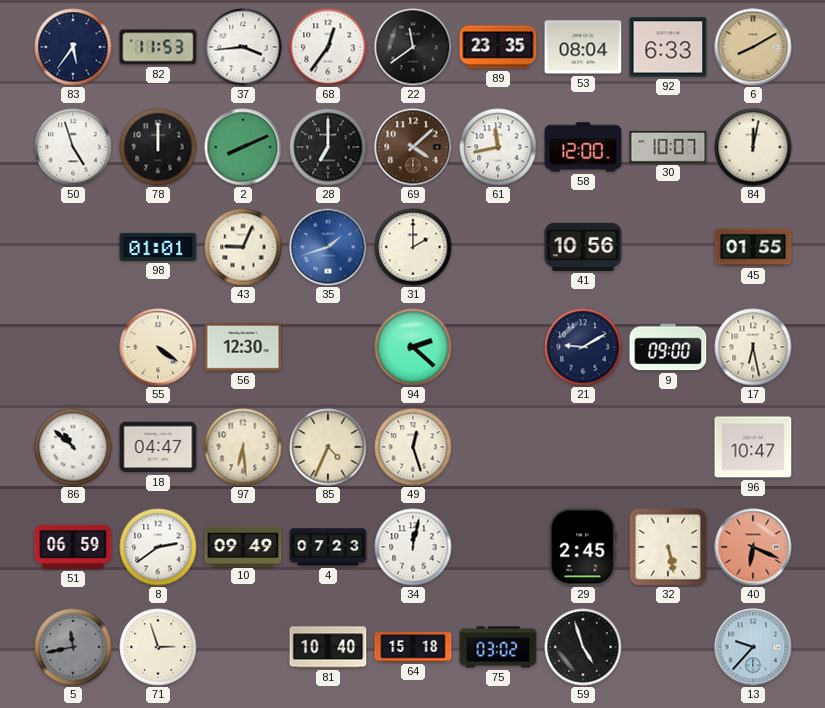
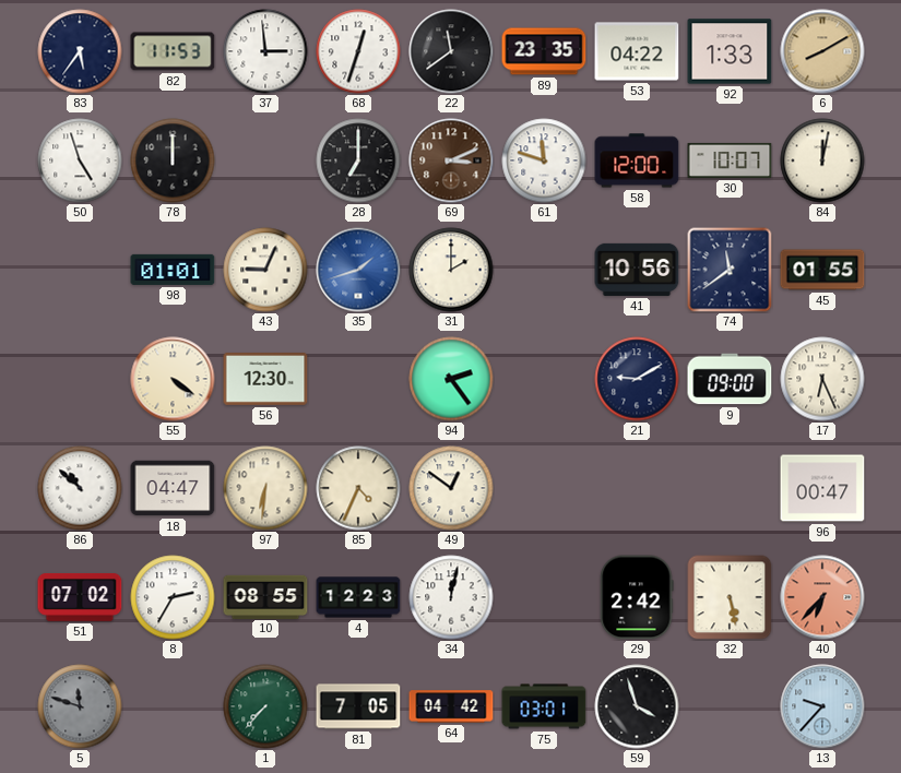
37: 3:44 -> 2:59
68: 12:36 -> 12:33
53: 08:04 -> 04:22
92: 6:33 -> 1:33
2: 8:11 -> none
69: 4:08 -> 3:11
61: 11:43 -> 11:48
74: none -> 11:39
94: 2:22 -> 2:24
17: 6:28 -> 6:26
97: 6:29 -> 6:31
49: 12:27 -> 12:51
96: 10:47 -> 00:47
51: 06:59 -> 07:02
8: 2:39 -> 2:35
10: 09:49 -> 08:55
4: 07:23 -> 12:23
29: 2:45 -> 2:42
40: 6:19 -> 6:37
5: 11:43 -> 11:48
71: 2:57 -> none
1: none -> 7:37
81: 10:40 -> 7:05
64: 15:18 -> 04:42
75: 03:02 -> 03:01
59: 4:57 -> 3:57
